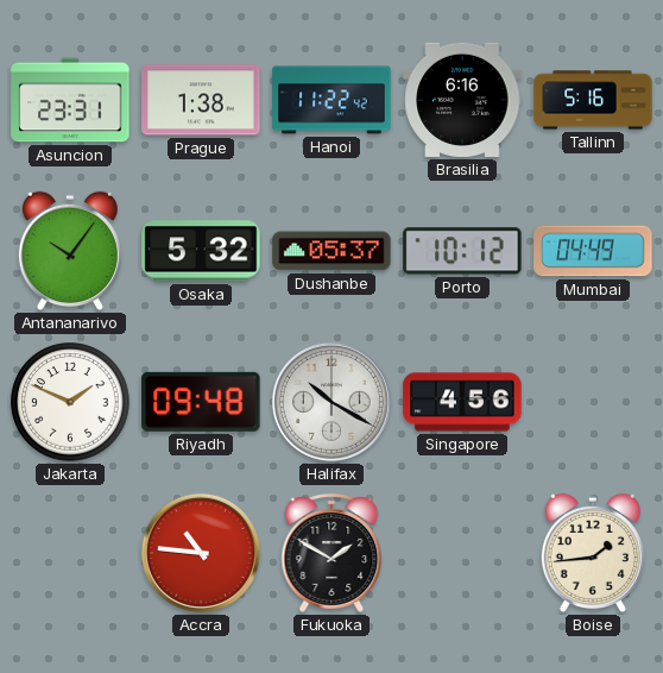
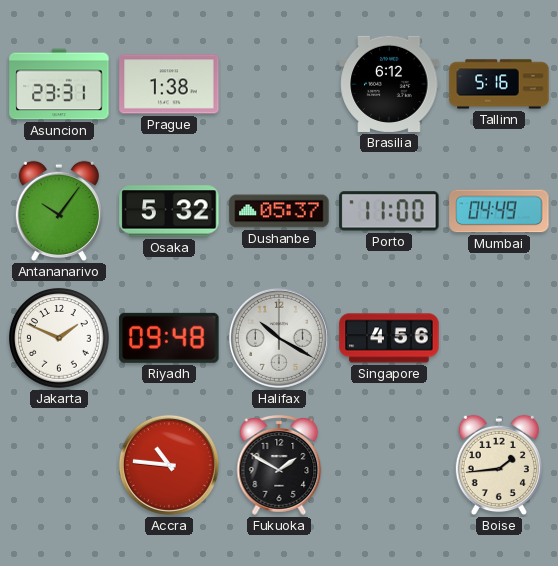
Hanoi: 11:22 -> none
Brasilia: 6:16 -> 6:12
Porto: 10:12 -> 11:00
